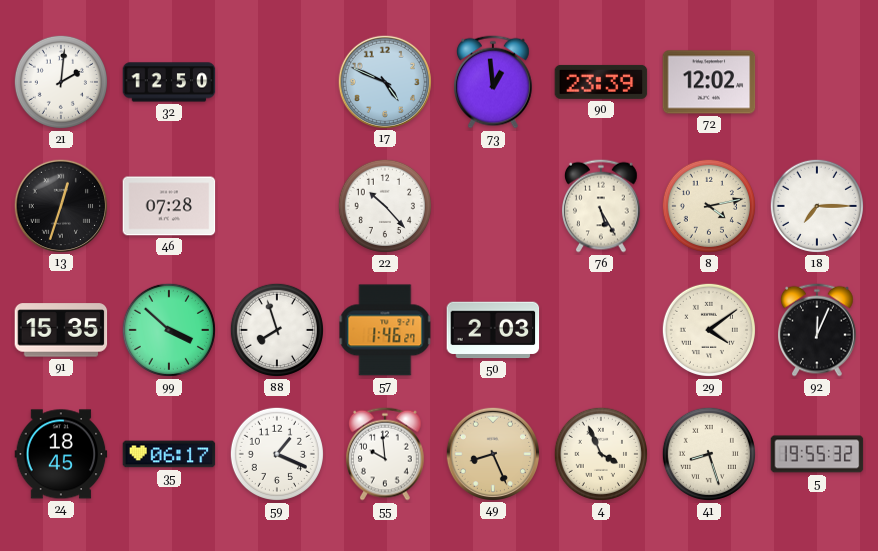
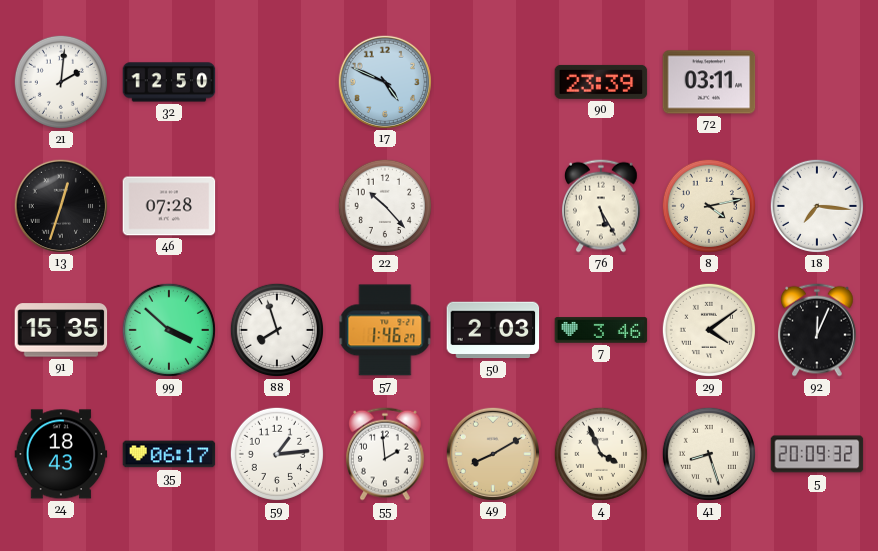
73: 12:59 -> none
72: 12:02 -> 03:11
18: 7:15 -> 7:16
7: none -> 3:46
24: 18:45 -> 18:43
59: 1:19 -> 1:14
55: 9:59 -> 1:59
49: 8:26 -> 8:10
5: 19:55 -> 20:09
